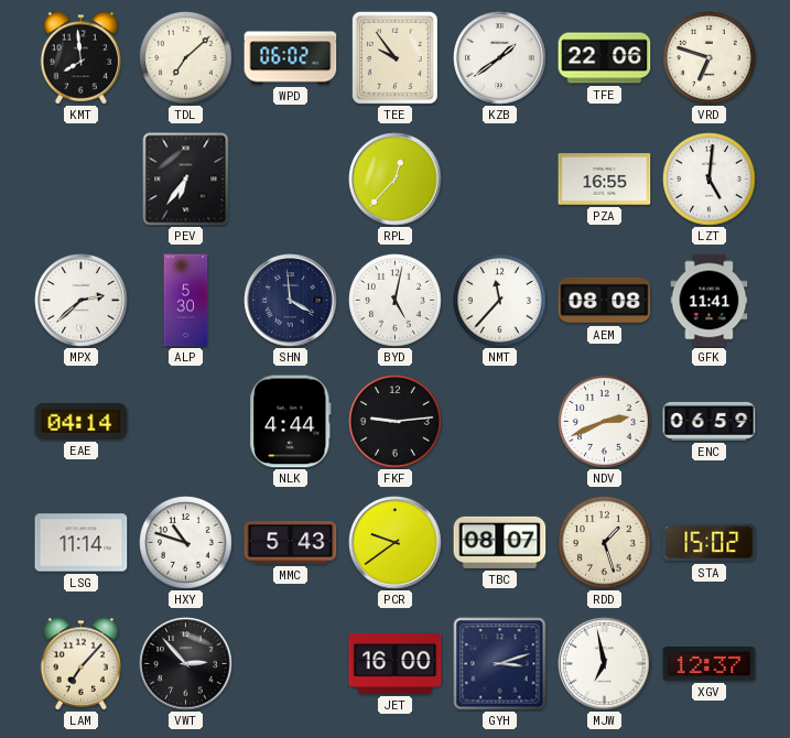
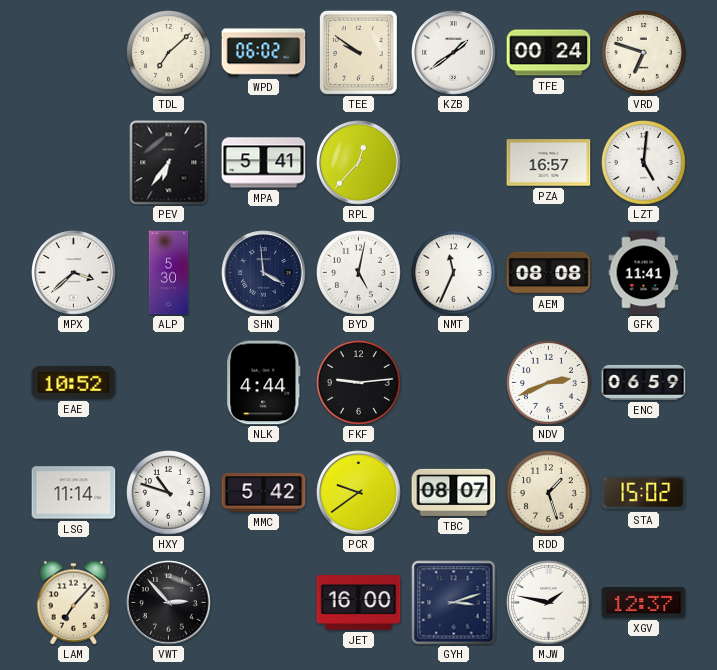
KMT: 7:59 -> none
TEE: 9:54 -> 9:51
TFE: 22:06 -> 00:24
MPA: none -> 5:41
PZA: 16:55 -> 16:57
MPX: 2:38 -> 3:38
NMT: 11:37 -> 11:34
EAE: 04:14 -> 10:52
MMC: 5:43 -> 5:42
MJW: 6:58 -> 1:47
